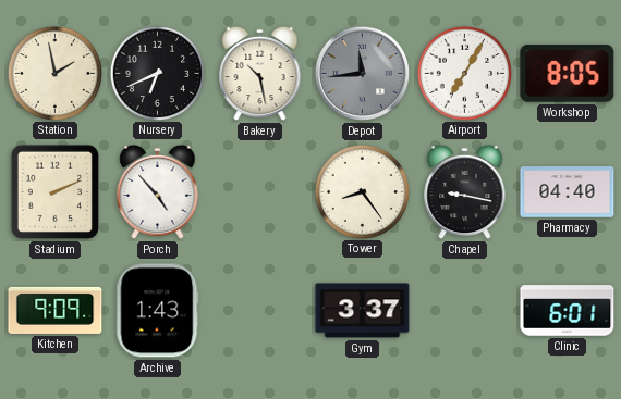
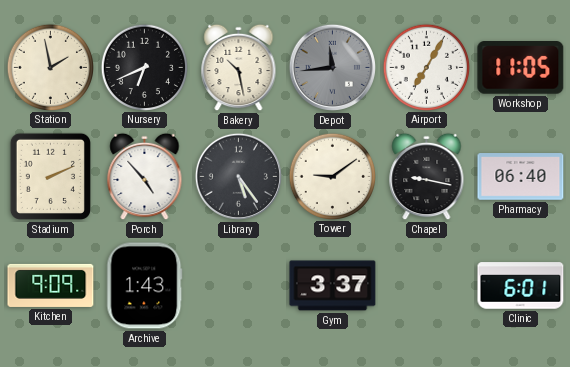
Workshop: 8:05 -> 11:05
Library: none -> 5:24
Tower: 8:24 -> 9:09
Pharmacy: 04:40 -> 06:40
